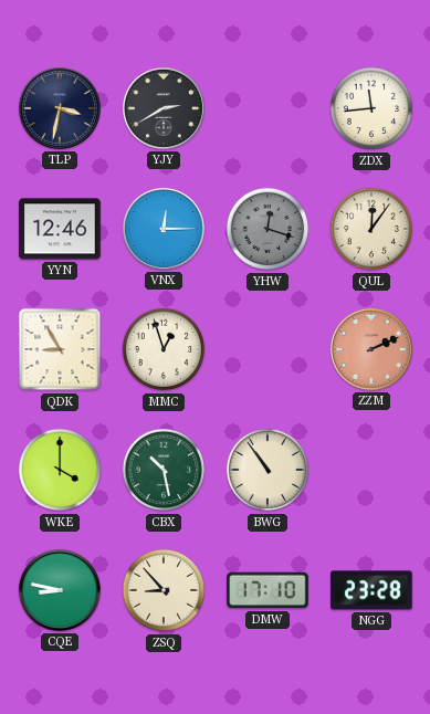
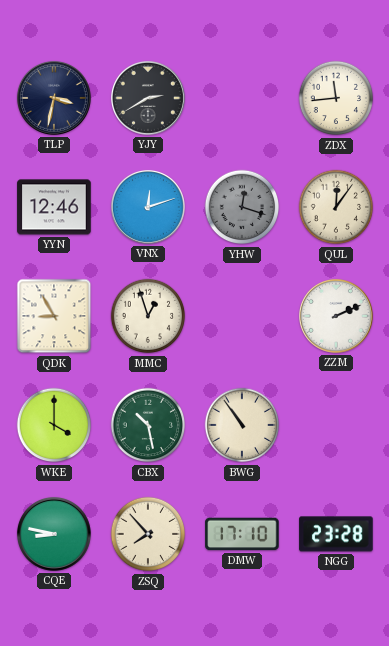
VNX: 12:15 -> 12:12
ZZM dial: salmon -> white
ZSQ: 8:53 -> 7:53
